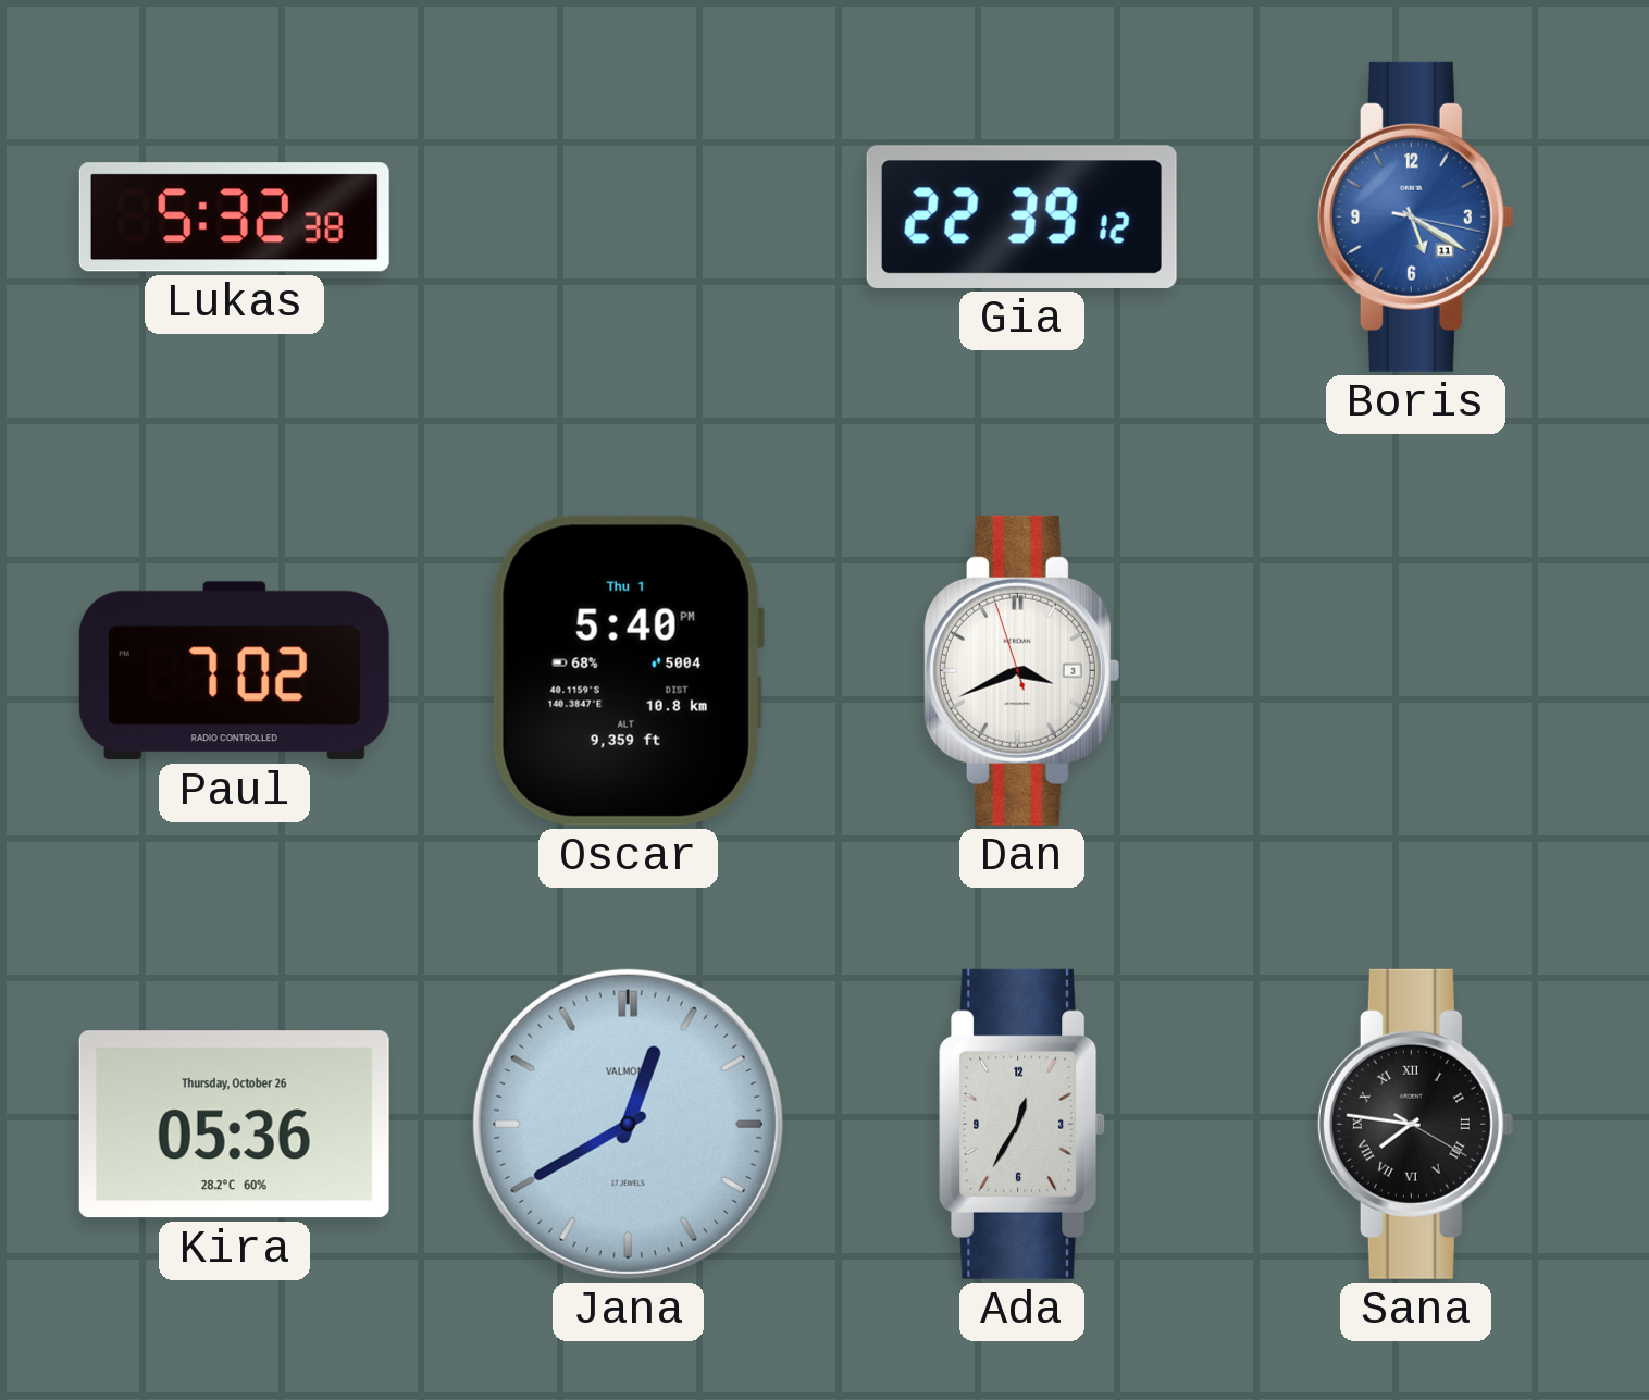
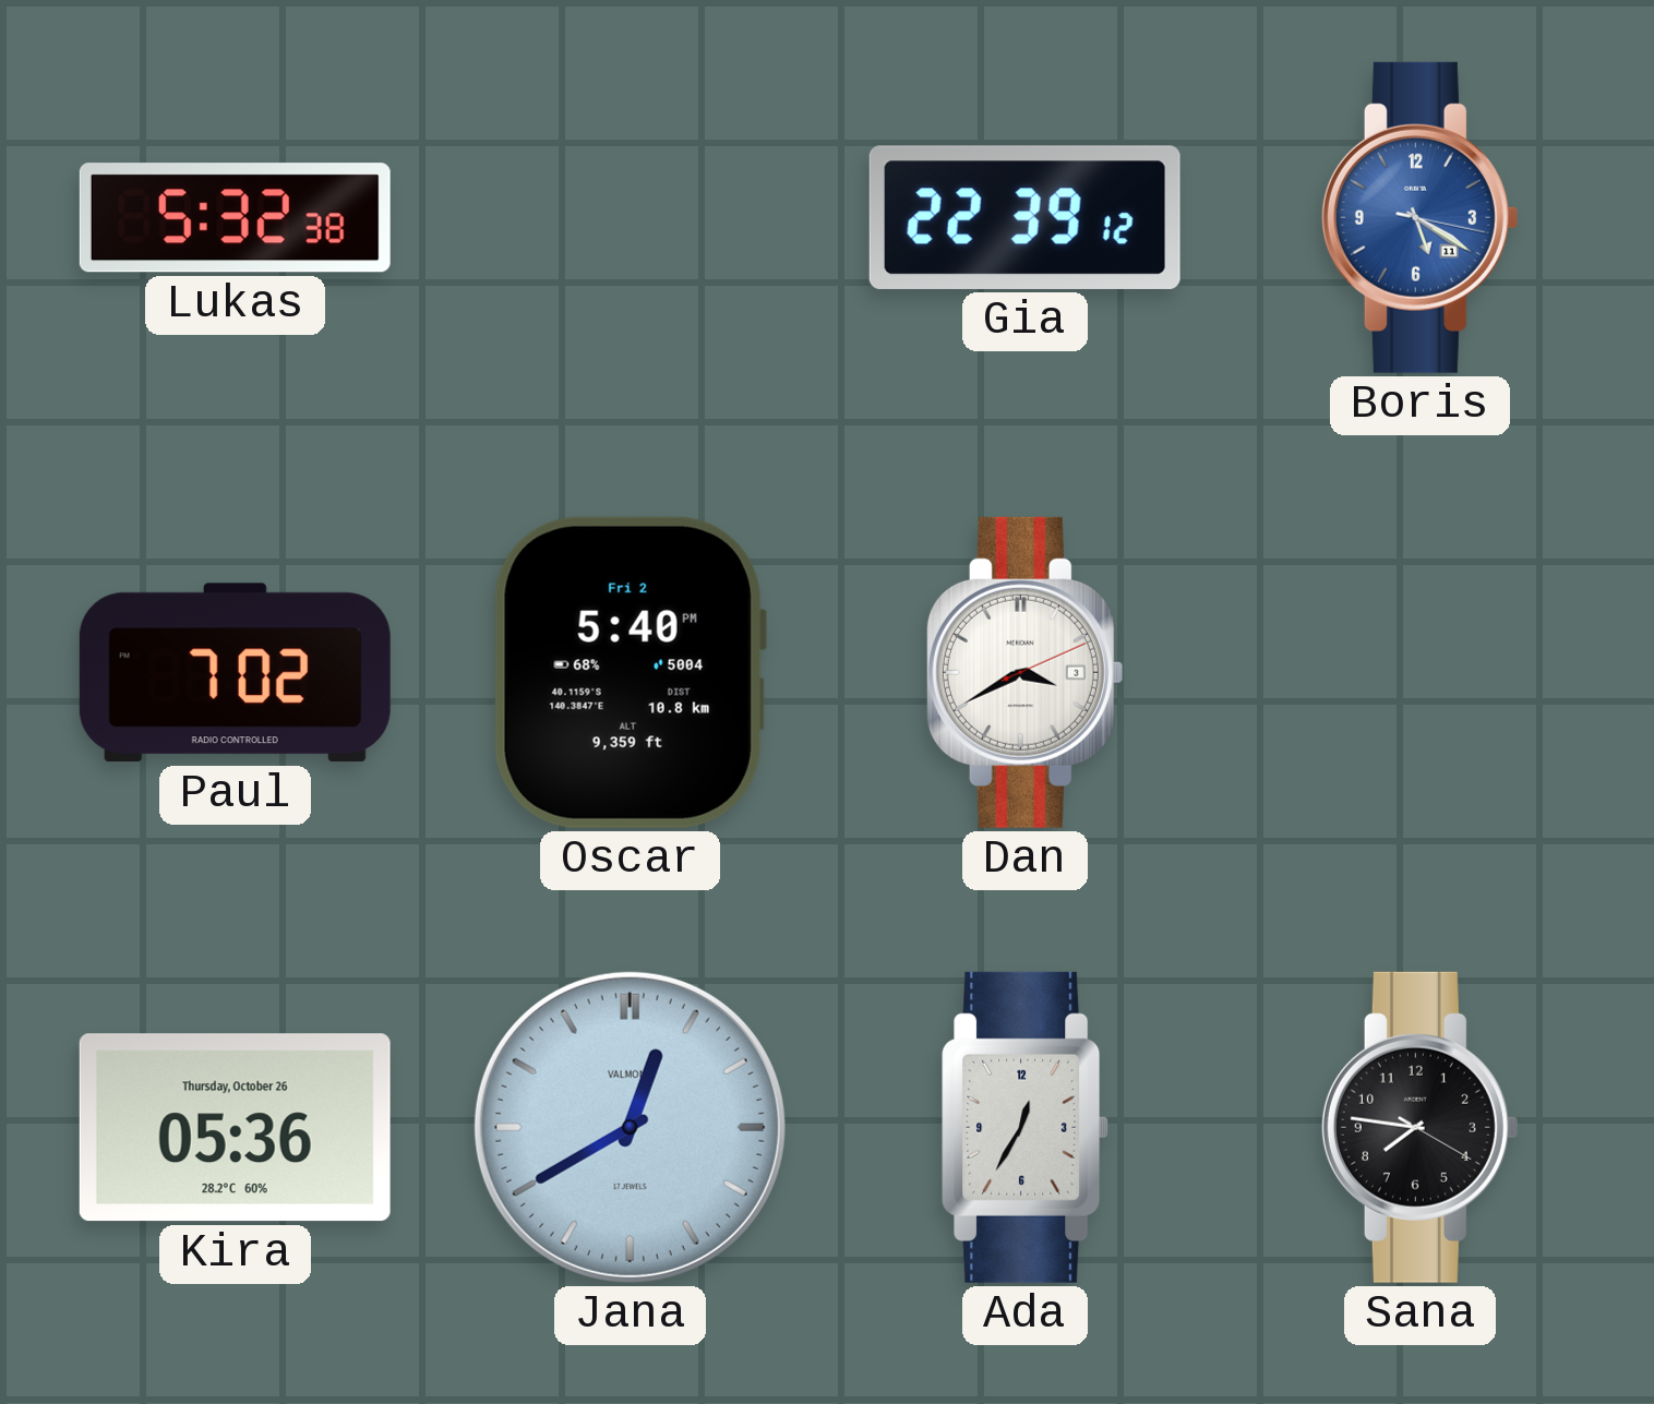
Oscar date: Thu 1 -> Fri 2
Dan: 3:40:57 -> 3:40:11
Sana numerals: Roman -> Arabic
